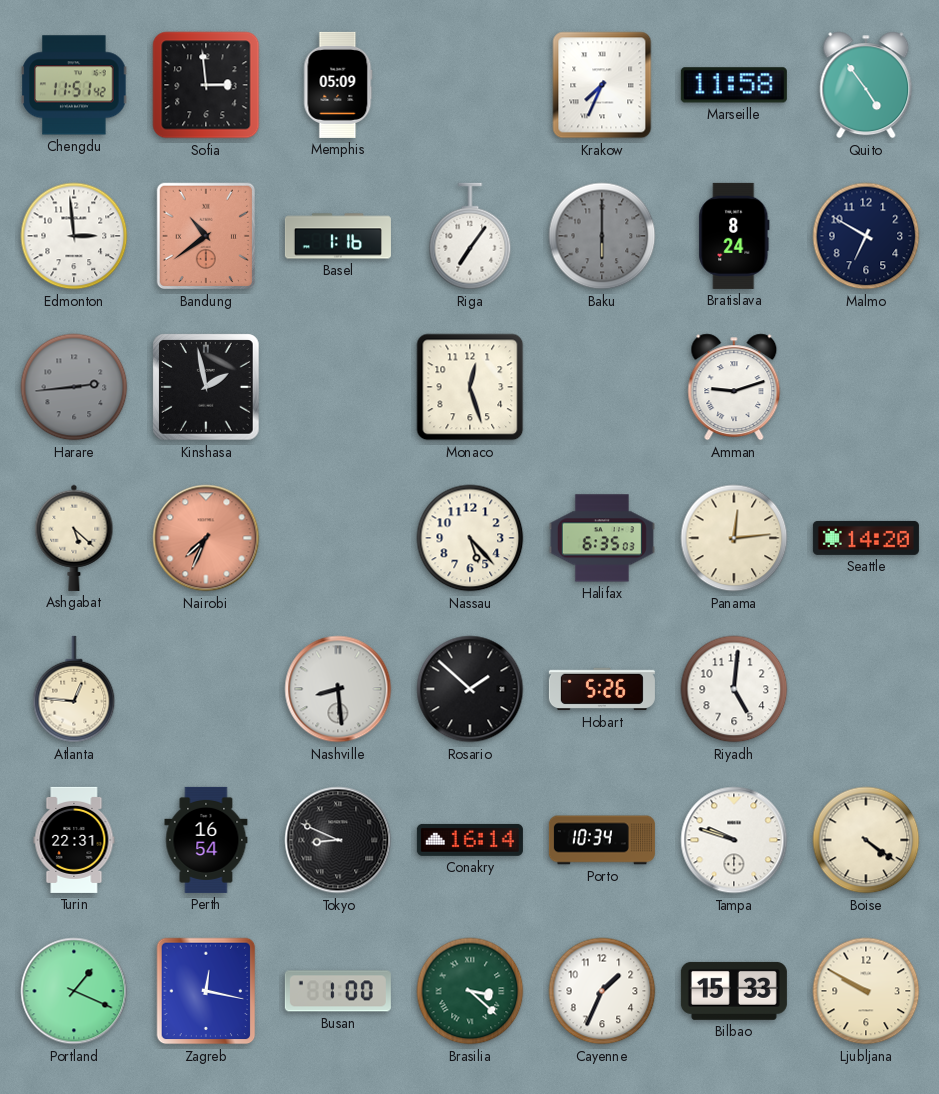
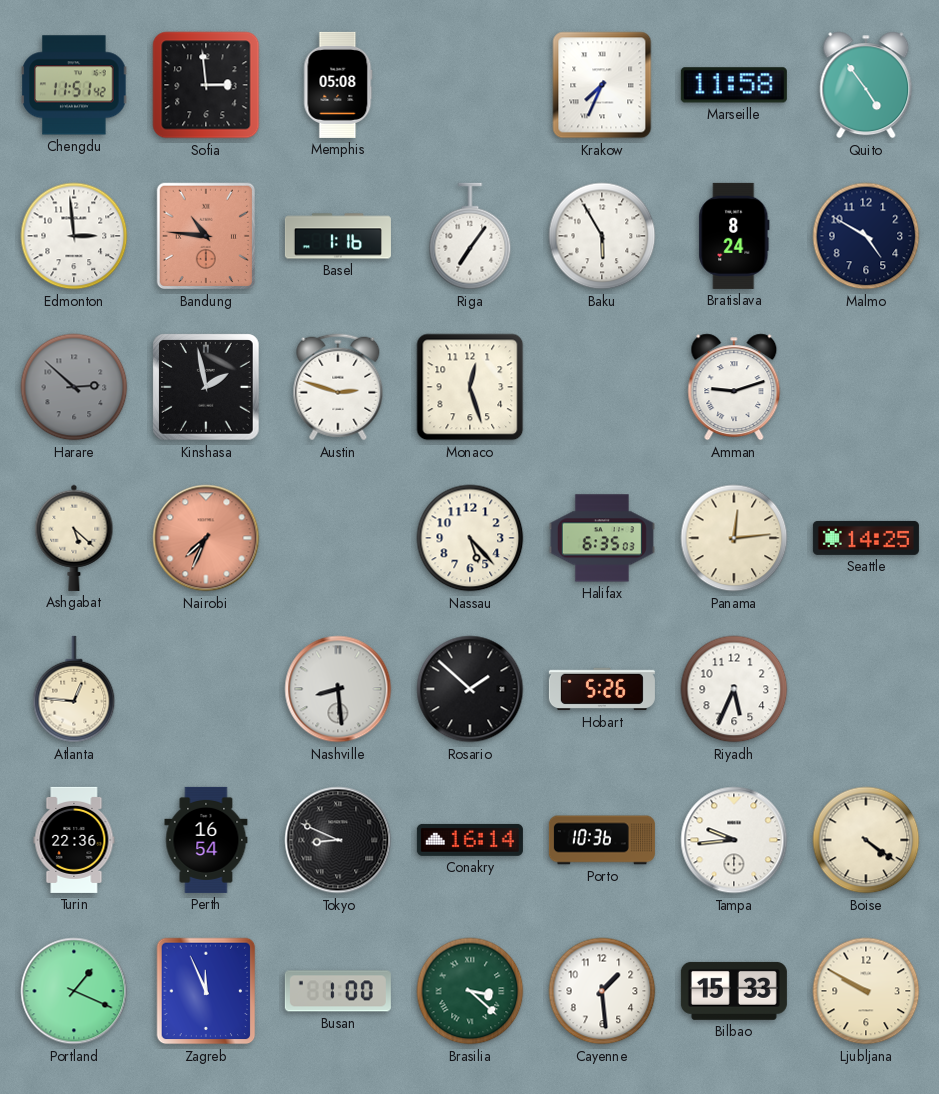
Memphis: 05:09 -> 05:08
Bandung: 10:39 -> 10:46
Baku: 6:00 -> 5:55
Baku dial: grey -> white
Malmo: 6:50 -> 4:50
Harare: 2:44 -> 2:52
Austin: none -> 2:48
Seattle: 14:20 -> 14:25
Riyadh: 5:01 -> 5:34
Turin: 22:31 -> 22:36
Porto: 10:34 -> 10:36
Tampa: 9:48 -> 9:44
Zagreb: 12:17 -> 11:56
Cayenne: 1:34 -> 1:29
